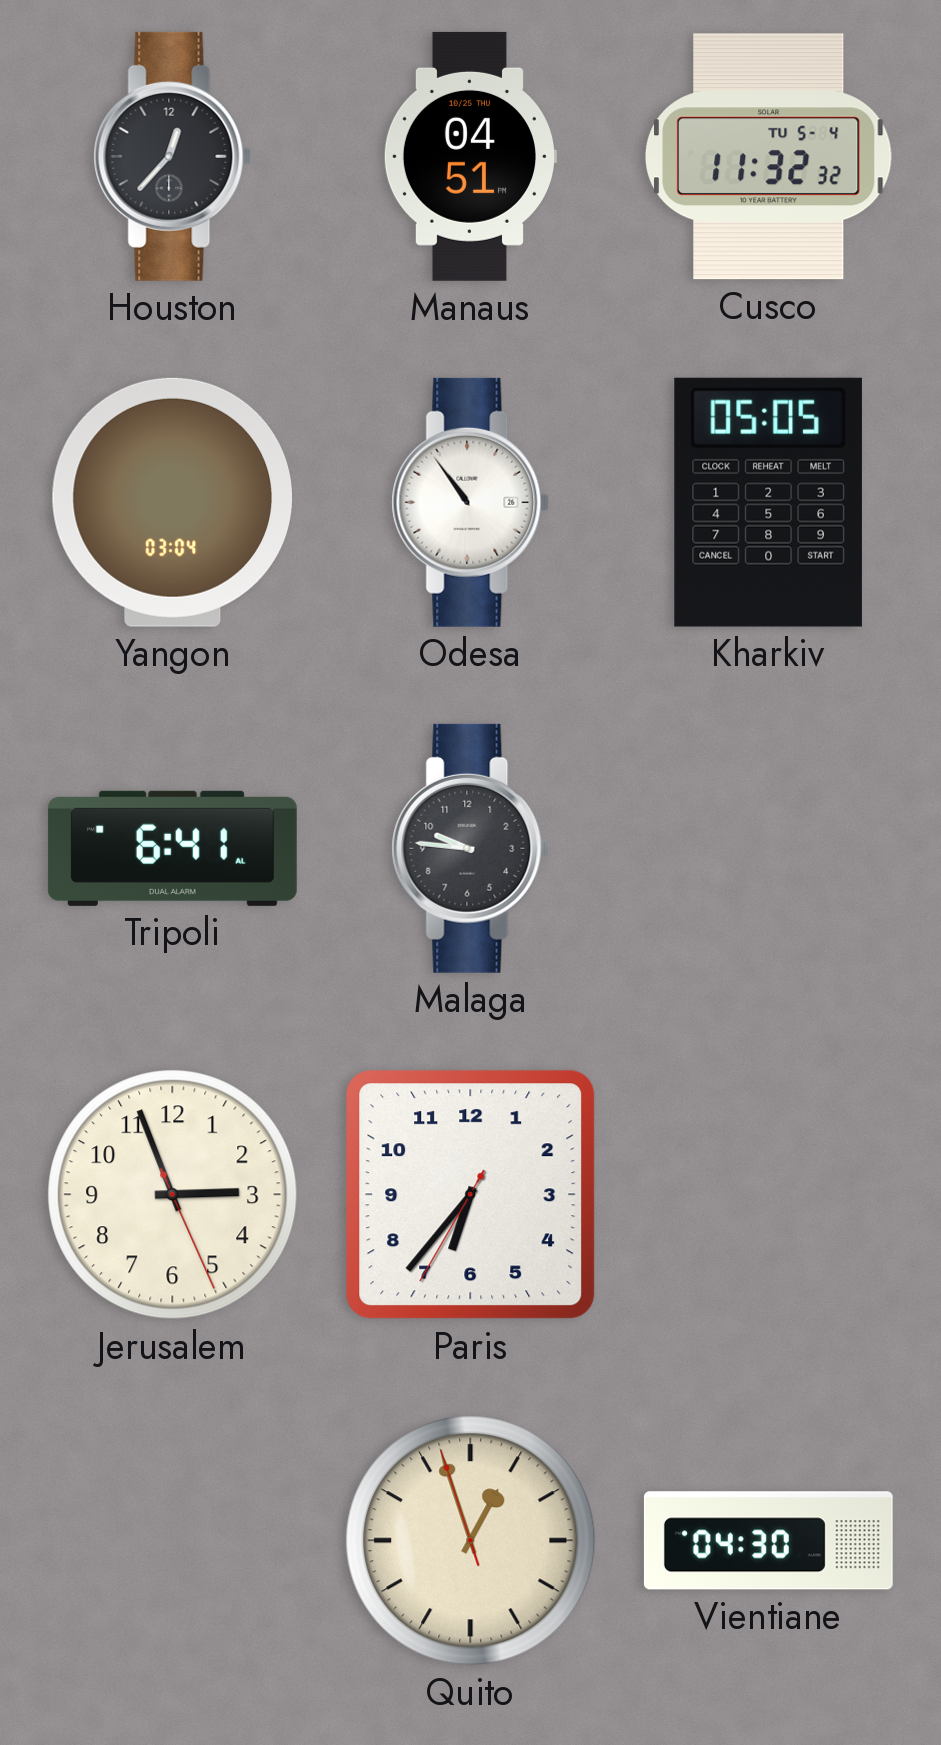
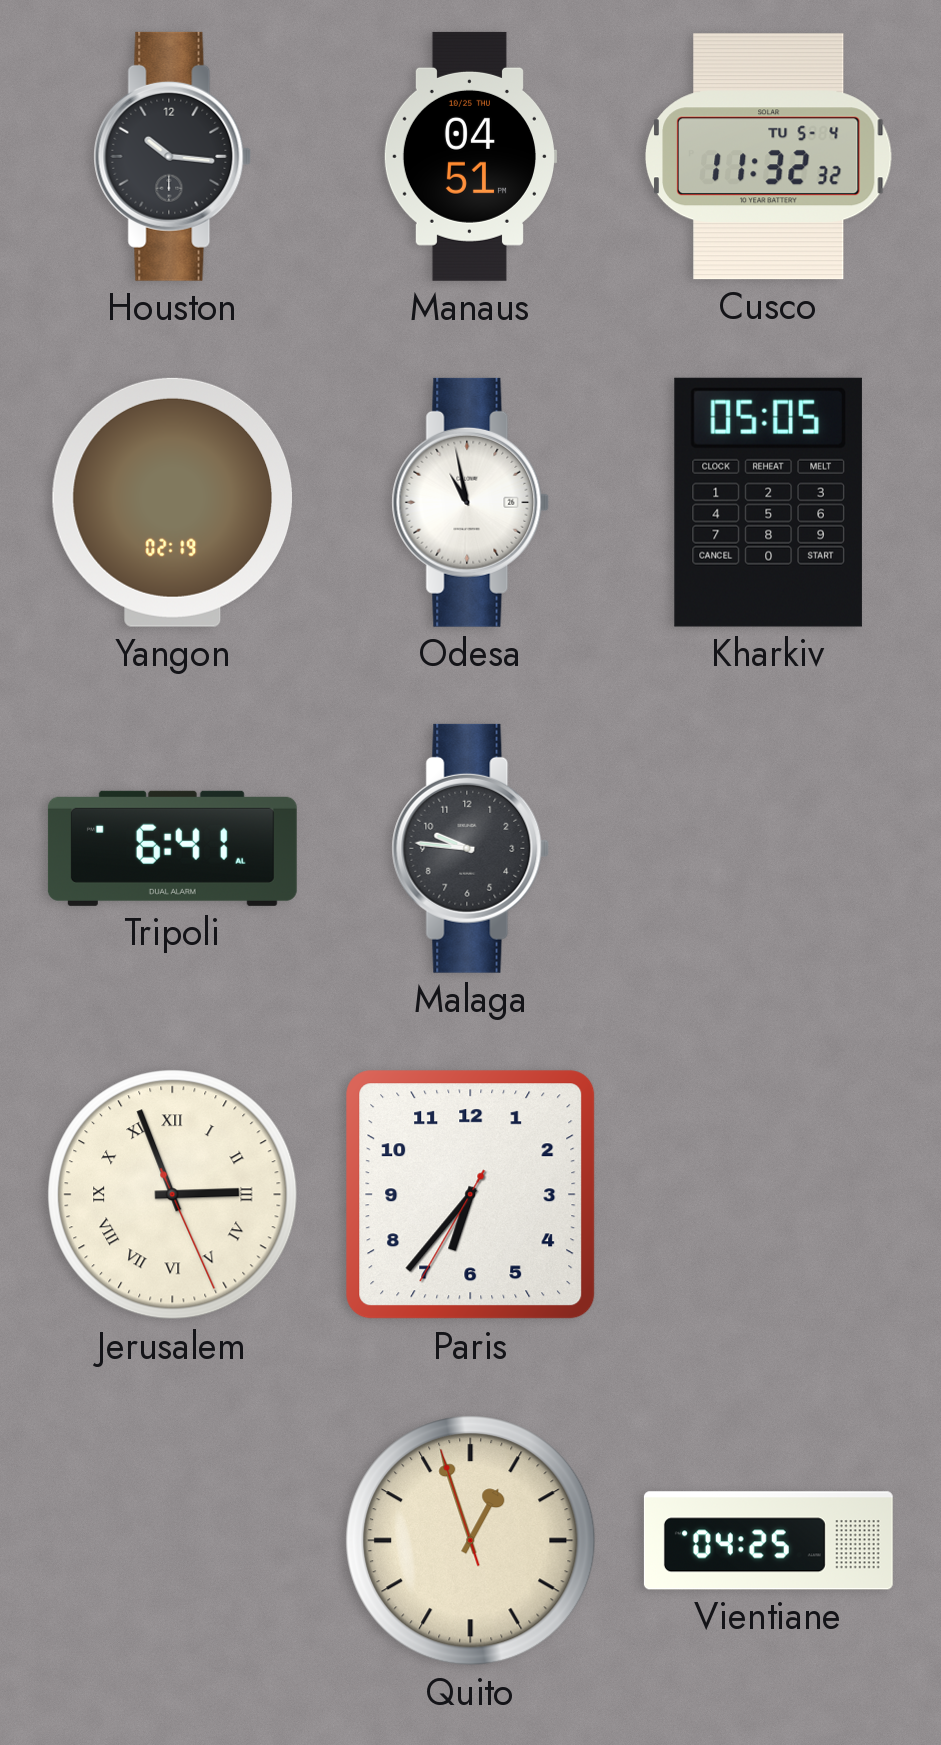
Houston: 12:37 -> 10:16
Yangon: 03:04 -> 02:19
Odesa: 10:54 -> 10:58
Jerusalem numerals: Arabic -> Roman
Vientiane: 04:30 -> 04:25
